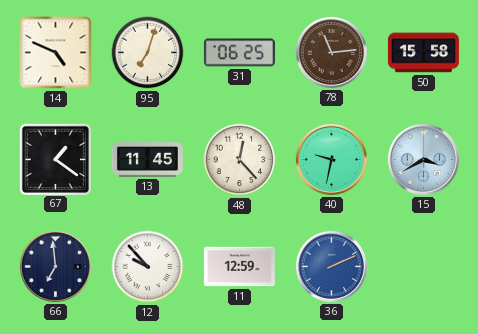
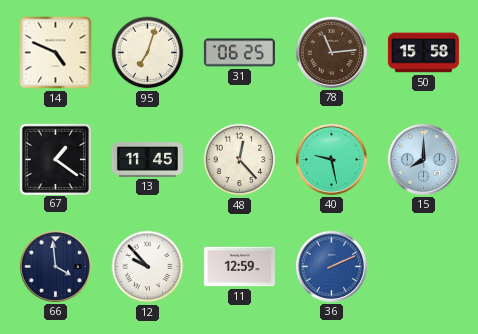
40: 9:32 -> 9:28
15: 3:40 -> 8:00
66: 6:59 -> 3:59
